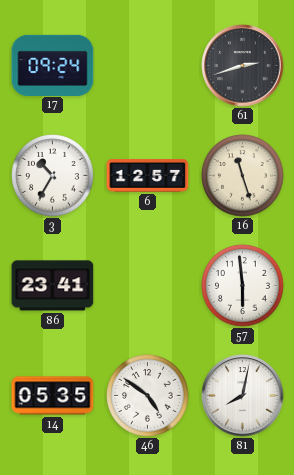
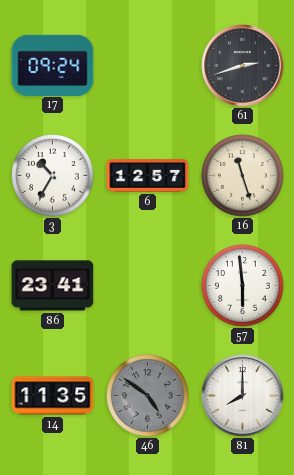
14: 05:35 -> 11:35
46 dial: white -> grey
81: 8:02 -> 8:00
